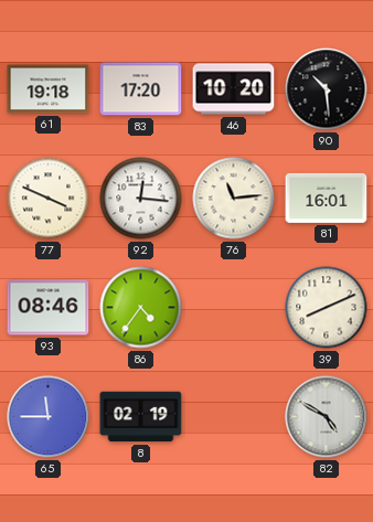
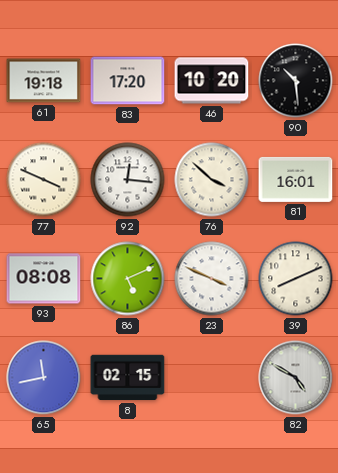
76: 11:14 -> 3:52
93: 08:46 -> 08:08
86: 4:36 -> 5:11
23: none -> 3:49
65: 11:45 -> 11:43
8: 02:19 -> 02:15
